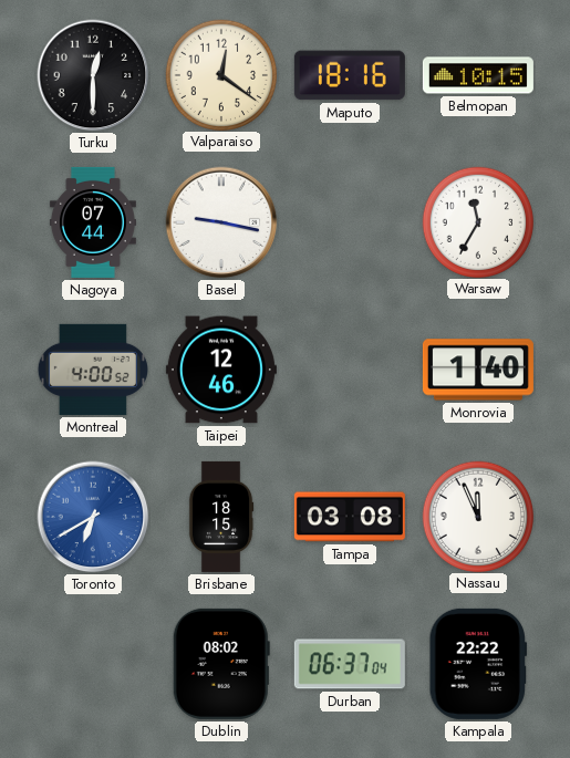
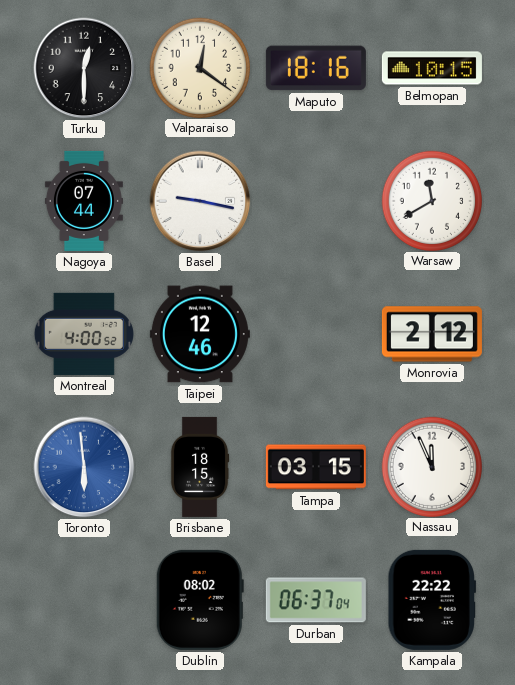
Warsaw: 11:35 -> 11:40
Monrovia: 1:40 -> 2:12
Toronto: 6:40 -> 5:59
Tampa: 03:08 -> 03:15
